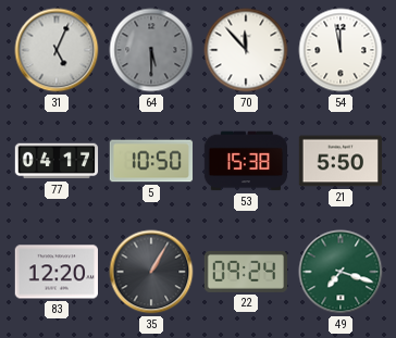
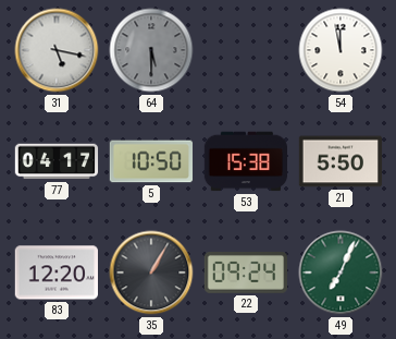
31: 5:04 -> 5:17
70: 11:53 -> none
49: 7:18 -> 7:04
